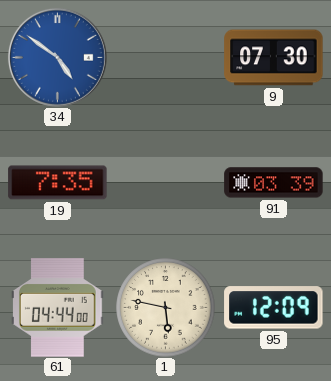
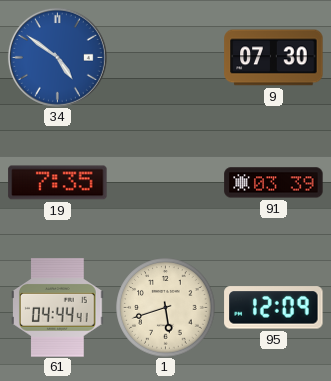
61: 04:44:00 -> 04:44:41
1: 5:47 -> 5:42
